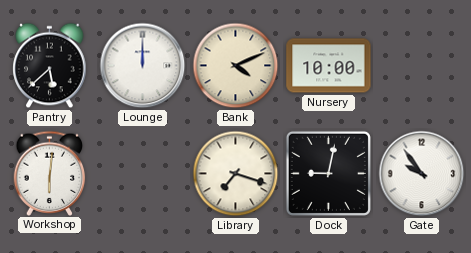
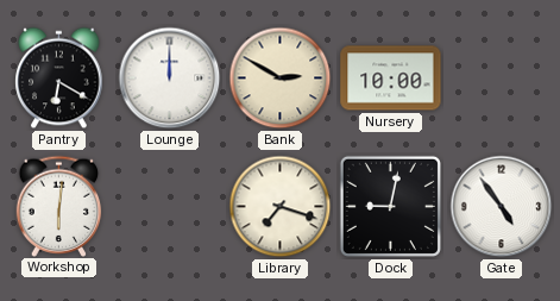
Pantry: 5:38 -> 6:20
Bank: 4:11 -> 2:50
Gate: 9:54 -> 4:54
